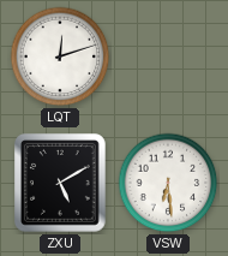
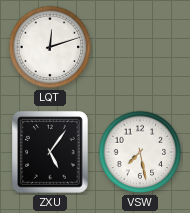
ZXU: 5:10 -> 5:06
VSW: 6:29 -> 7:28
